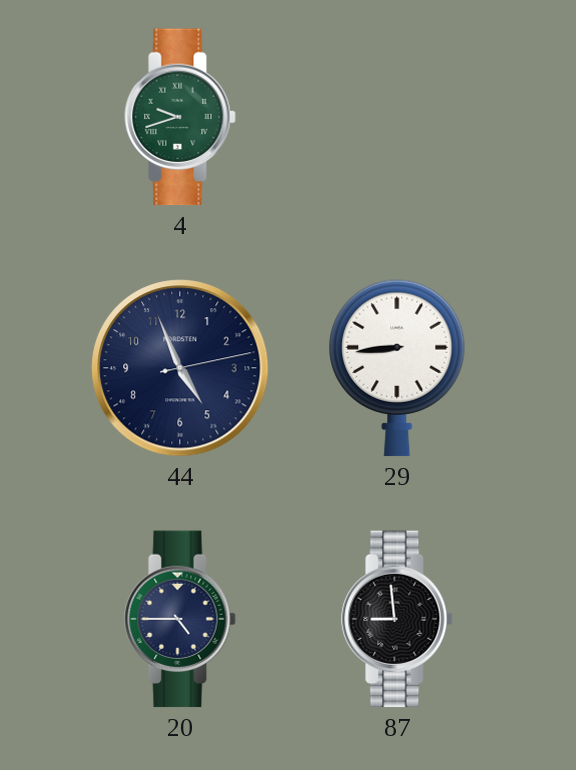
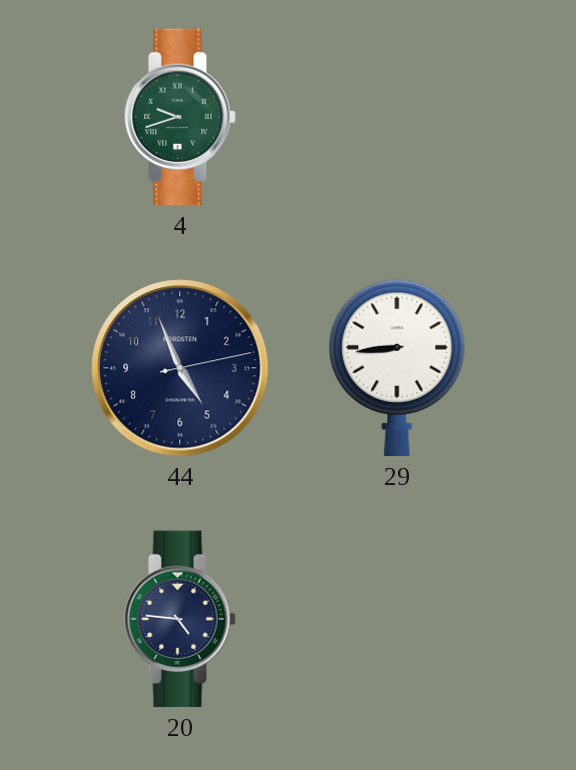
20: 4:45 -> 4:46
87: 8:59 -> none
